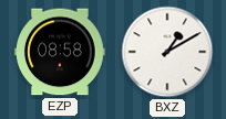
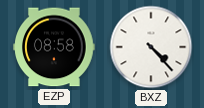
BXZ: 1:10 -> 4:23
